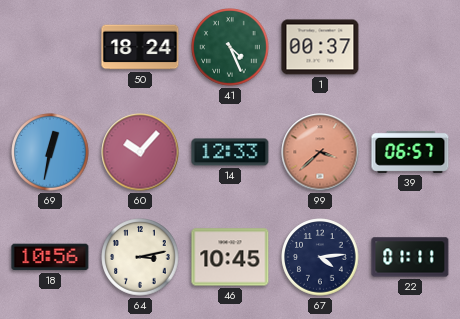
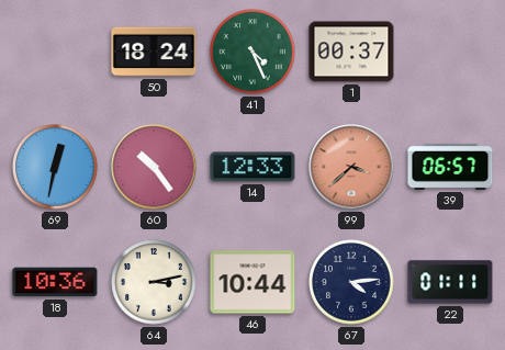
60: 10:07 -> 10:24
18: 10:56 -> 10:36
46: 10:45 -> 10:44
